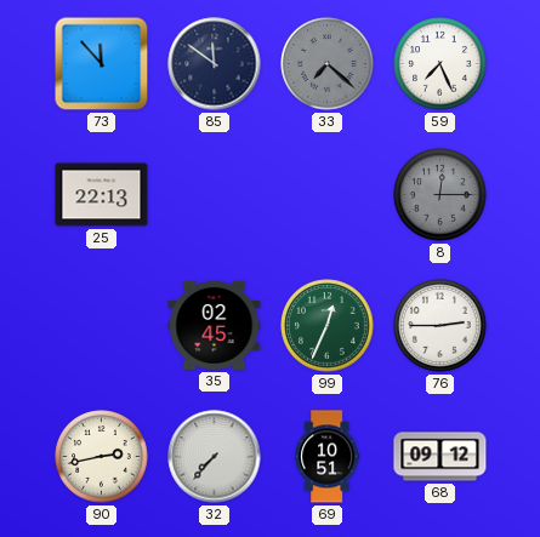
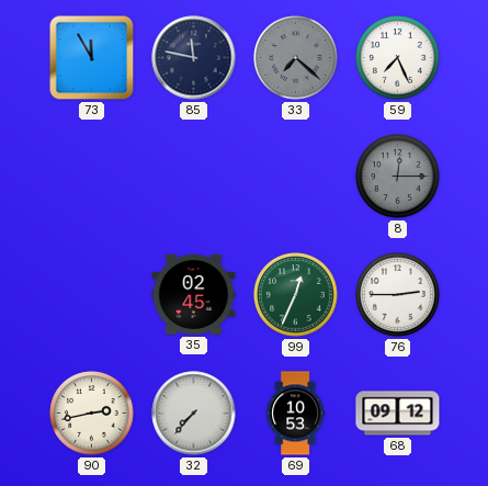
73: 11:53 -> 11:55
85: 11:51 -> 11:47
25: 22:13 -> none
69: 10:51 -> 10:53
